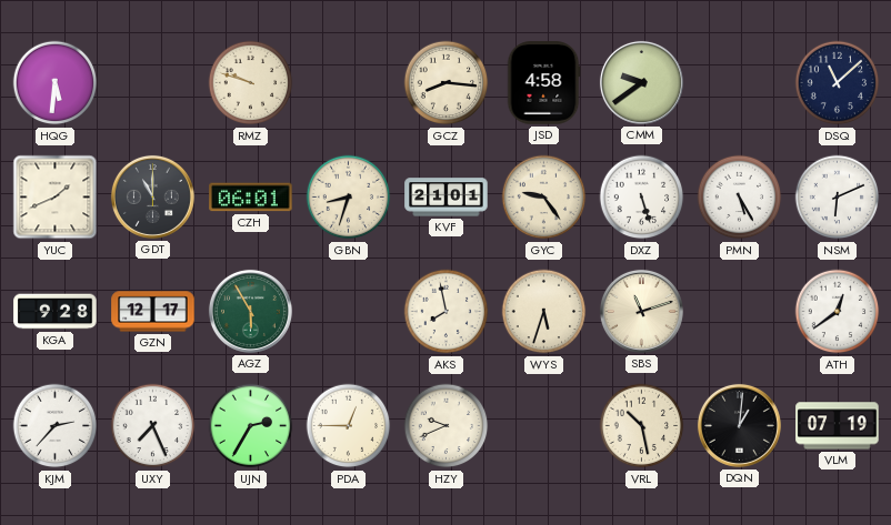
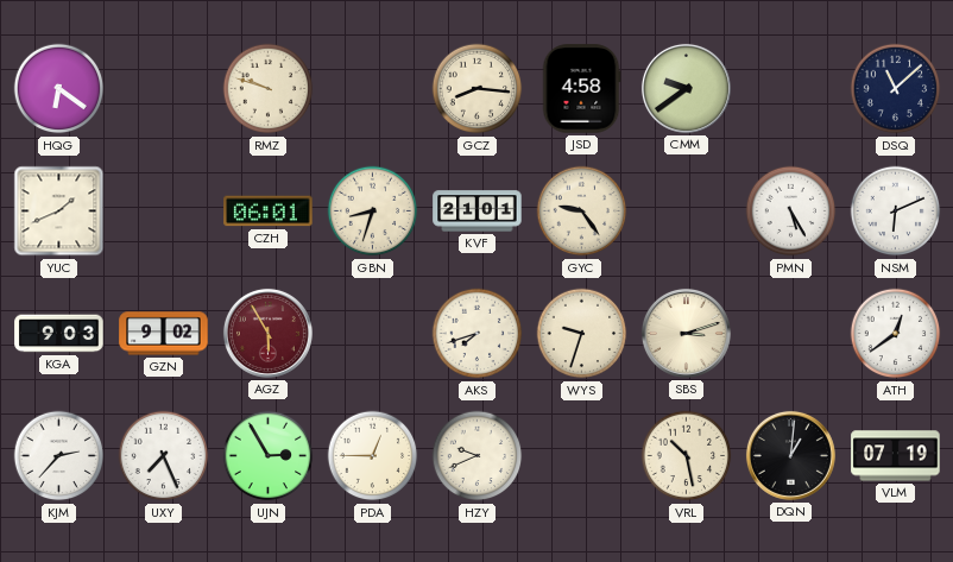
HQG: 5:31 -> 6:21
GDT: 11:00 -> none
DXZ: 5:27 -> none
KGA: 9:28 -> 9:03
GZN: 12:17 -> 9:02
AGZ dial: green -> burgundy
AKS: 7:58 -> 7:42
WYS: 5:33 -> 9:33
SBS: 11:12 -> 3:12
UJN: 2:35 -> 2:55
